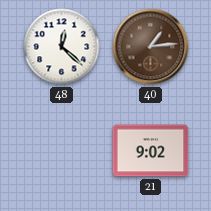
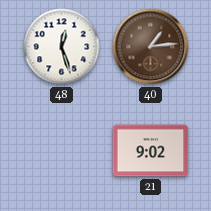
48: 12:22 -> 12:27
